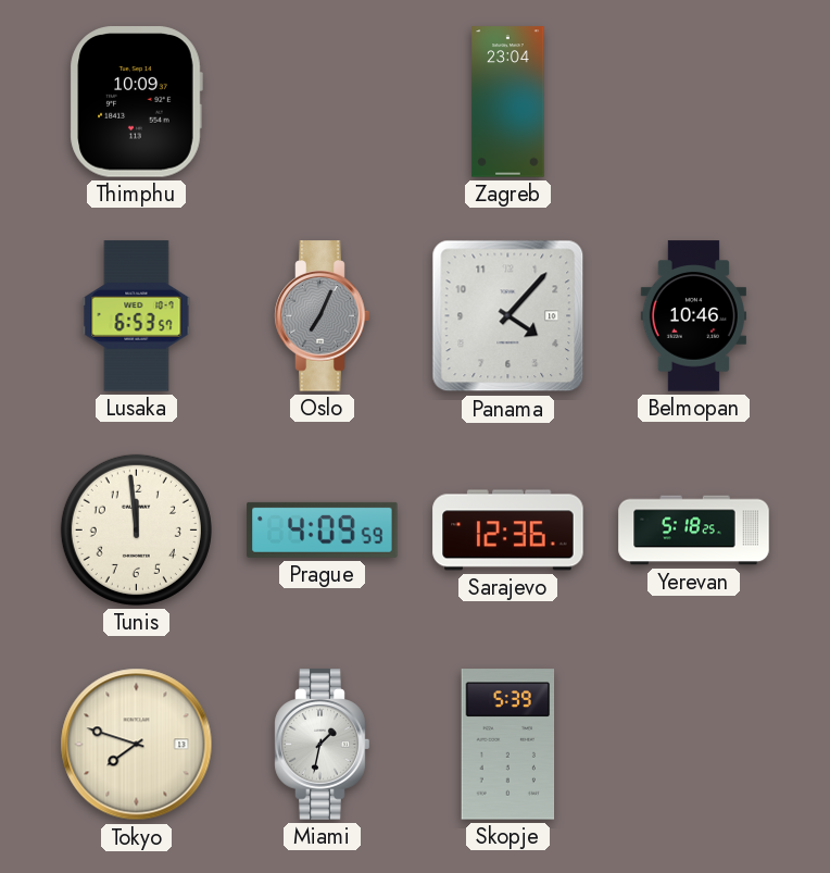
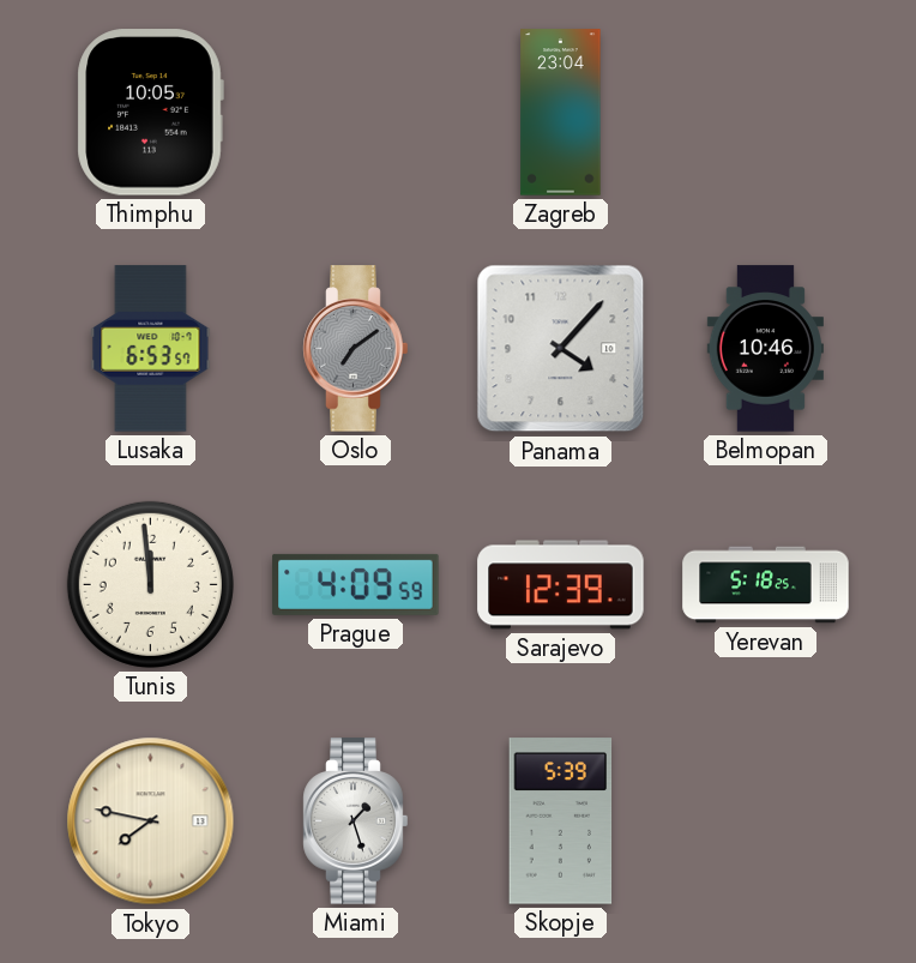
Thimphu: 10:09 -> 10:05
Oslo: 7:04 -> 7:09
Sarajevo: 12:36 -> 12:39
Tokyo: 7:48 -> 7:47
Miami: 1:32 -> 1:27
